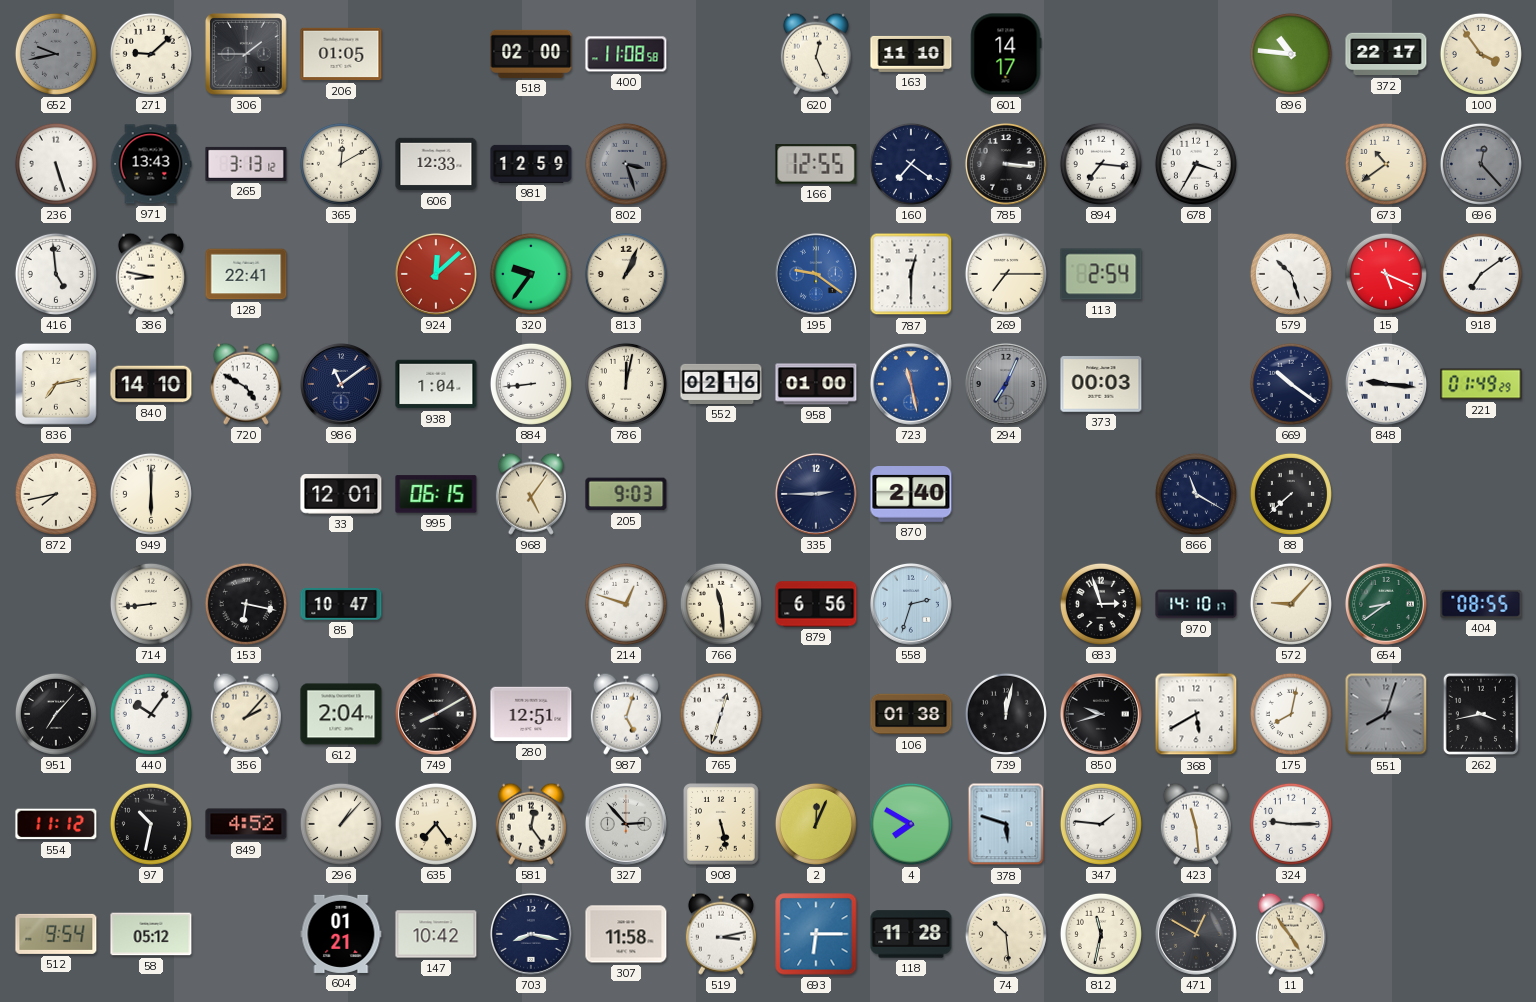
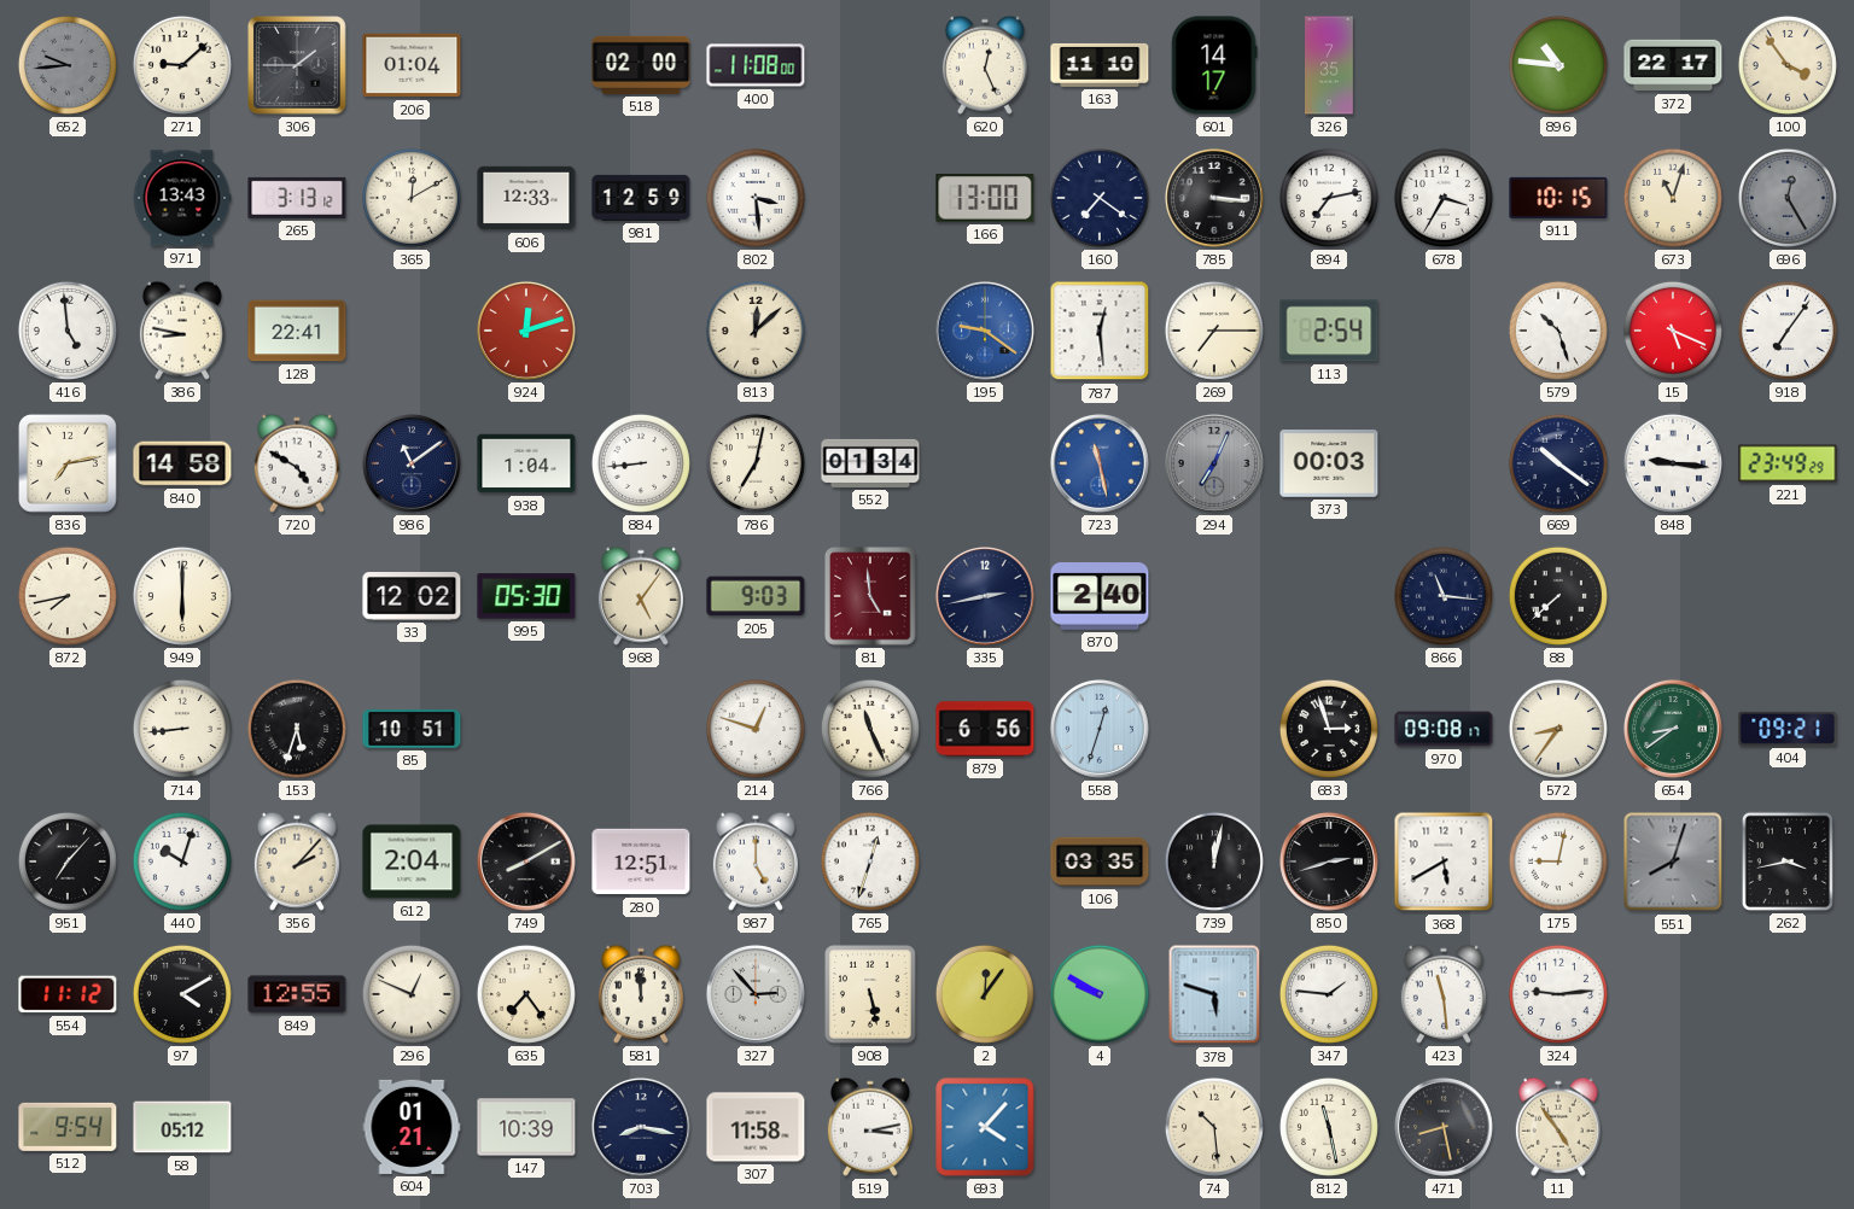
652: 9:43 -> 9:44
206: 01:05 -> 01:04
400: 11:08:58 -> 11:08:00
326: none -> 7:35
236: 5:27 -> none
802: 3:27 -> 3:29
802 dial: grey -> white
166: 12:55 -> 13:00
894: 7:16 -> 7:13
911: none -> 10:15
673: 10:39 -> 11:03
696: 12:23 -> 12:25
924: 12:08 -> 12:12
320: 9:36 -> none
813: 1:04 -> 12:08
787: 12:30 -> 12:29
918: 7:09 -> 7:06
840: 14:10 -> 14:58
786: 12:02 -> 7:02
552: 02:16 -> 01:34
958: 01:00 -> none
221: 01:49 -> 23:49
33: 12:01 -> 12:02
995: 06:15 -> 05:30
81: none -> 4:59
335: 2:45 -> 2:43
866: 11:20 -> 11:16
153: 6:17 -> 5:33
85: 10:47 -> 10:51
766: 11:29 -> 11:26
558: 2:33 -> 12:33
970: 14:10 -> 09:08
572: 9:07 -> 8:36
404: 08:55 -> 09:21
440: 10:06 -> 10:03
987: 5:03 -> 5:00
106: 01:38 -> 03:35
850: 9:42 -> 2:42
175: 8:02 -> 9:02
97: 10:32 -> 4:10
849: 4:52 -> 12:55
296: 1:07 -> 12:49
581: 12:24 -> 11:59
2: 12:04 -> 12:06
4: 7:50 -> 9:50
324: 9:15 -> 9:14
147: 10:42 -> 10:39
693: 6:15 -> 4:07
118: 11:28 -> none
812: 11:32 -> 11:28
471: 12:50 -> 8:28
